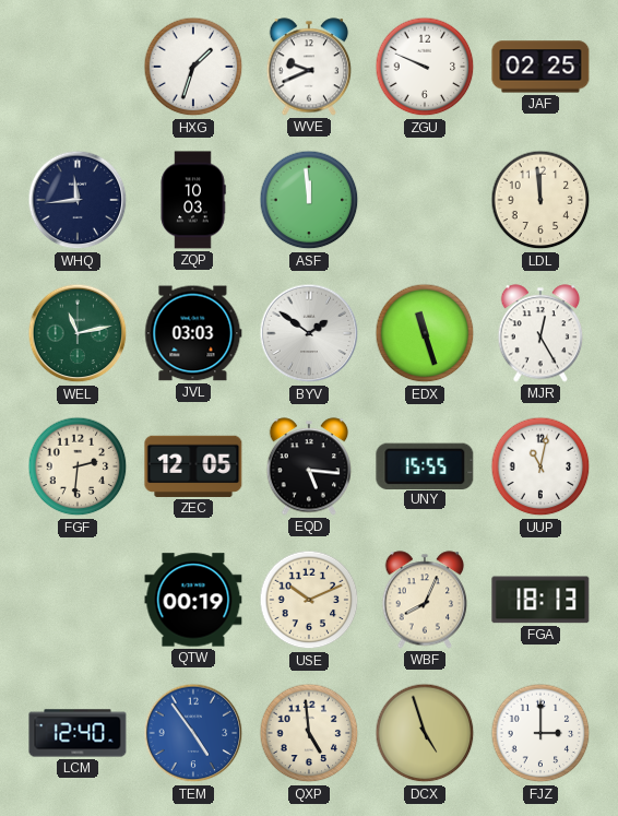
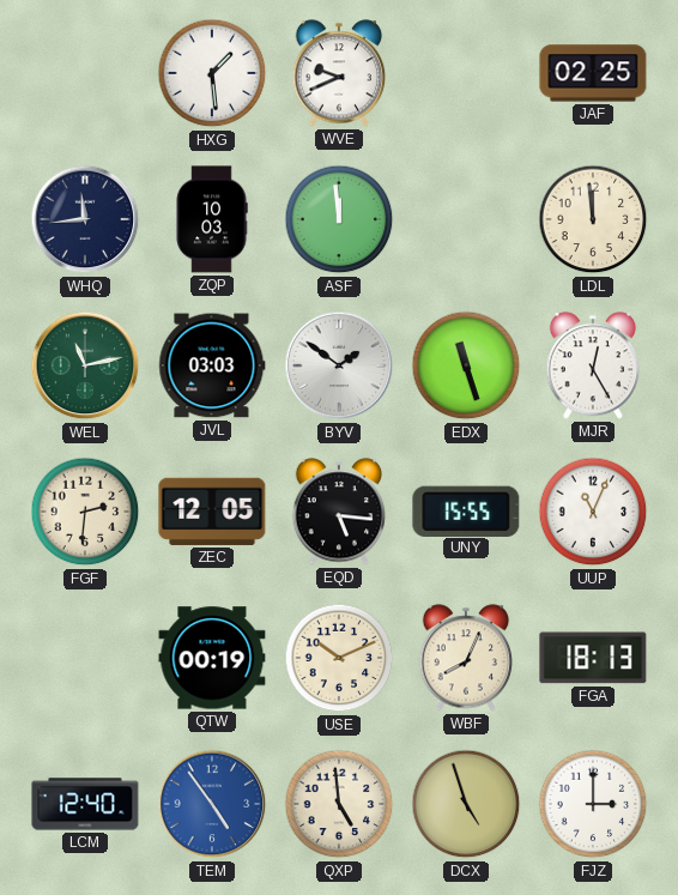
HXG: 1:33 -> 1:29
ZGU: 9:49 -> none
UUP: 11:02 -> 11:04
